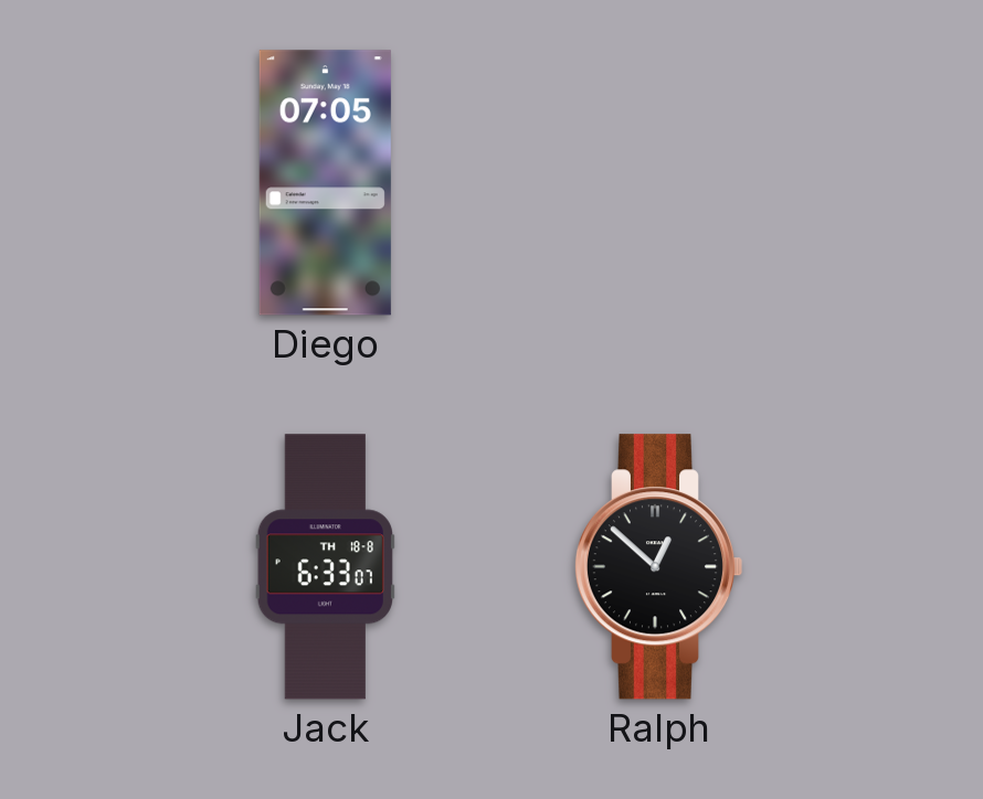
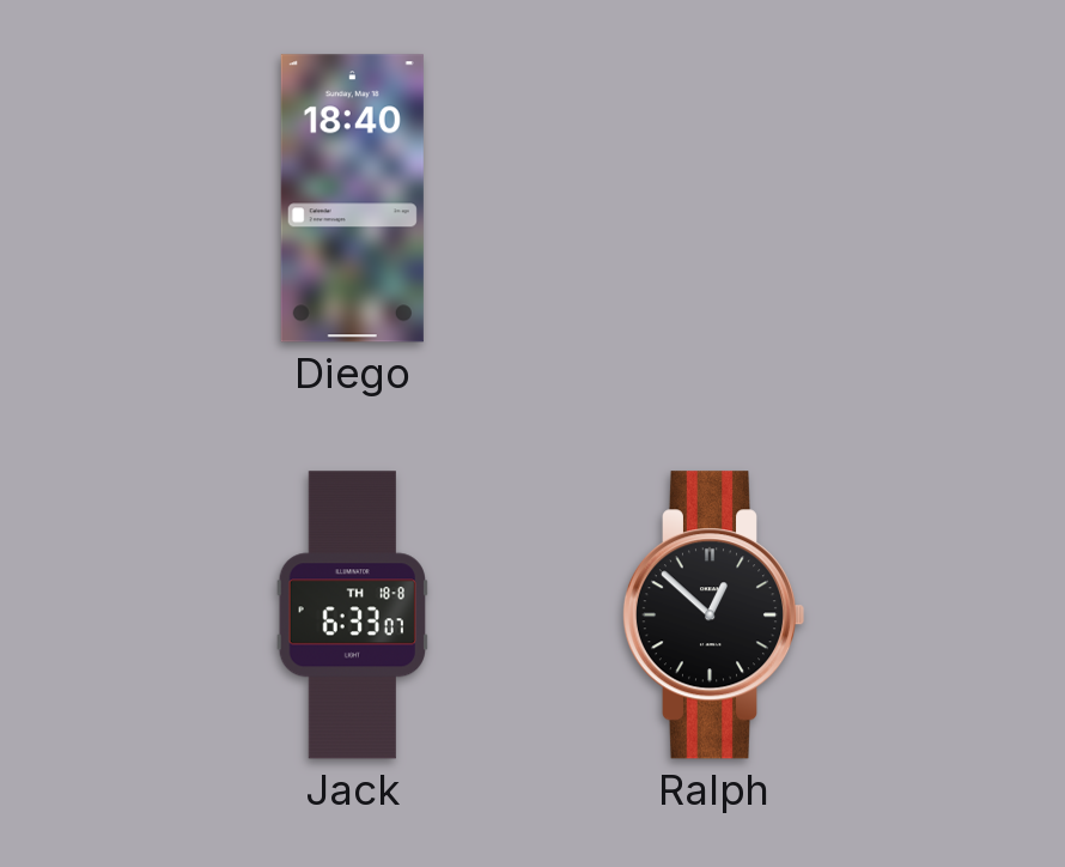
Diego: 07:05 -> 18:40
